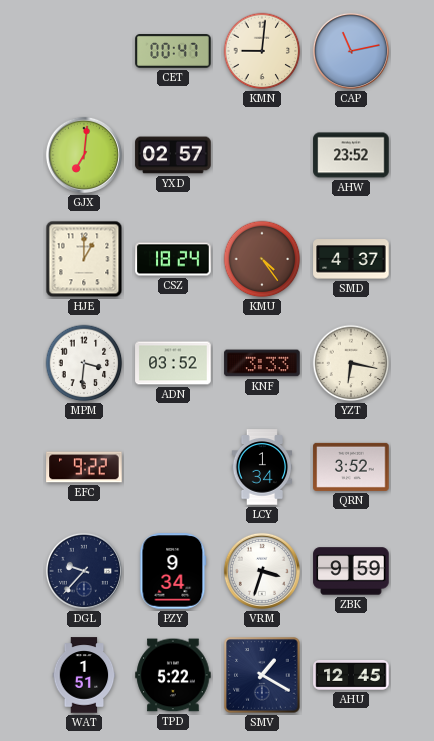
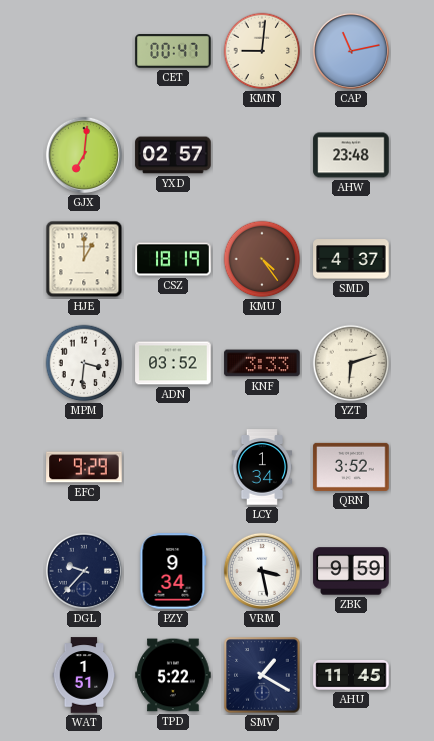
AHW: 23:52 -> 23:48
CSZ: 18:24 -> 18:19
YZT: 6:17 -> 6:12
EFC: 9:22 -> 9:29
VRM: 3:33 -> 3:28
AHU: 12:45 -> 11:45
